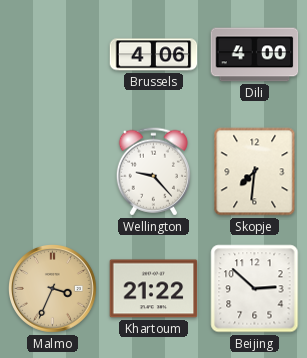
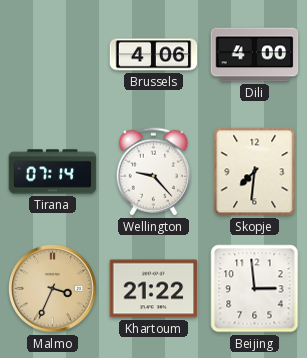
Tirana: none -> 07:14
Beijing: 2:52 -> 2:59
